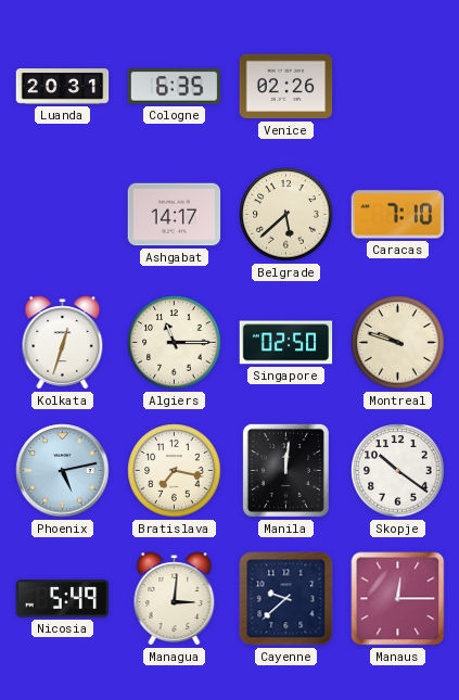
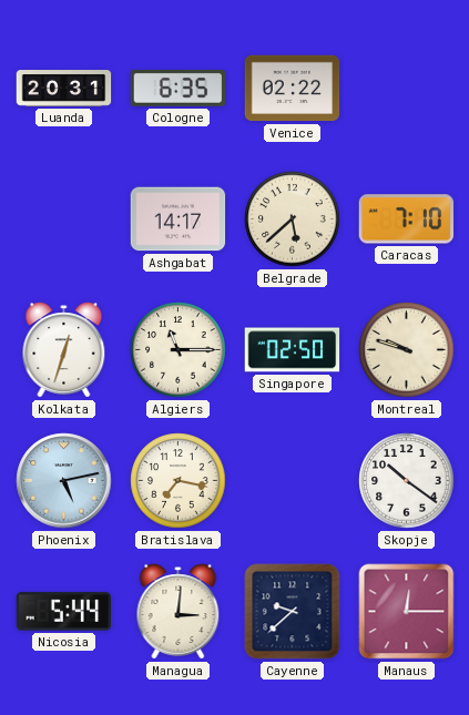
Venice: 02:26 -> 02:22
Manila: 12:01 -> none
Nicosia: 5:49 -> 5:44
